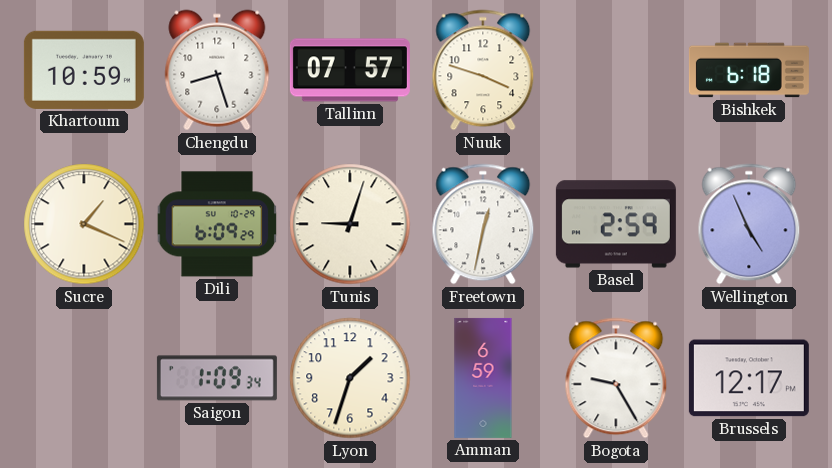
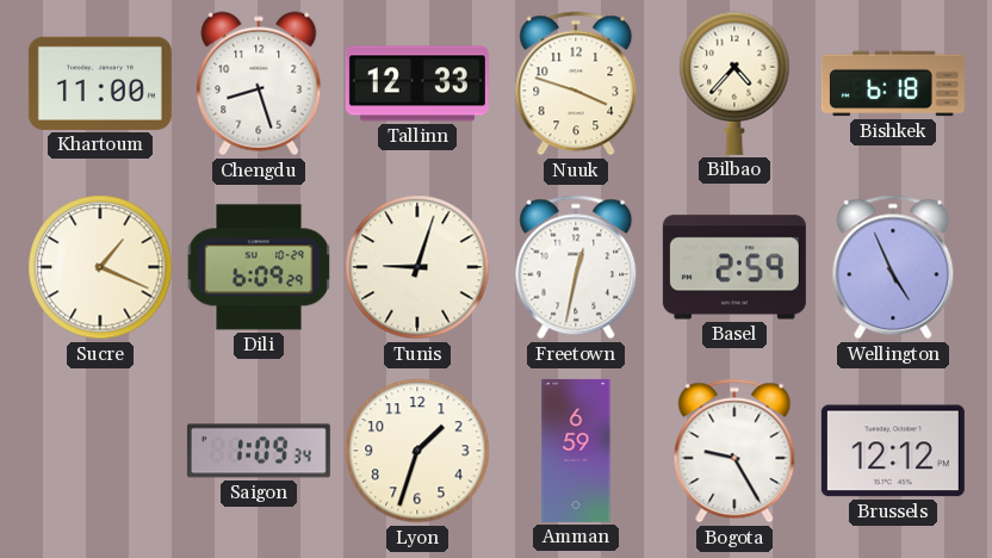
Khartoum: 10:59 -> 11:00
Tallinn: 07:57 -> 12:33
Bilbao: none -> 4:37
Brussels: 12:17 -> 12:12
